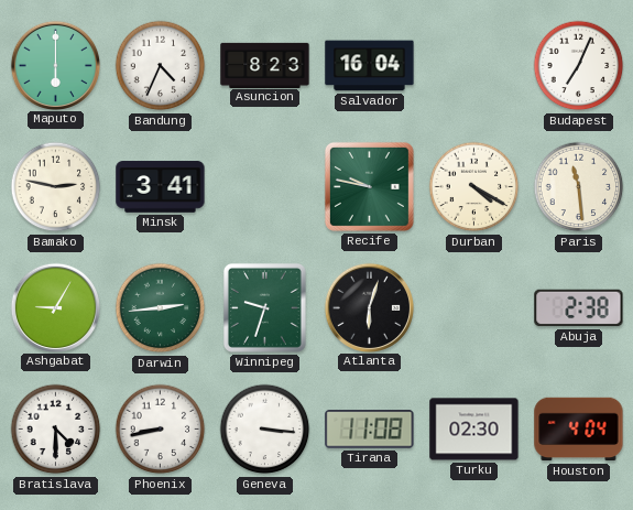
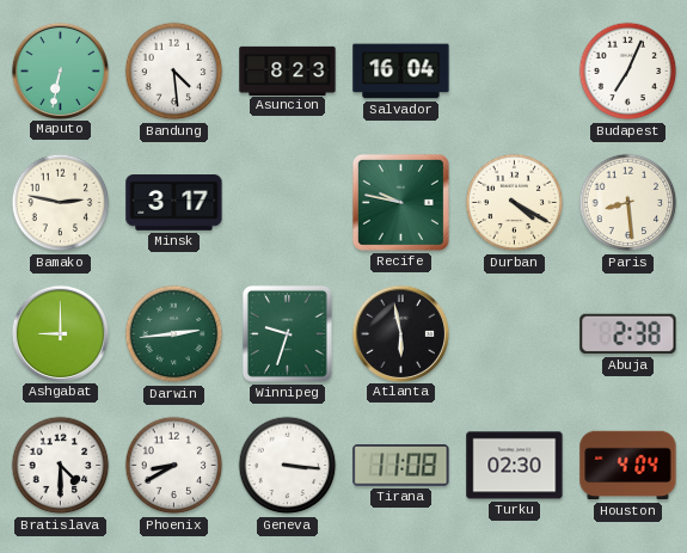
Maputo: 6:00 -> 6:32
Bandung: 4:34 -> 4:29
Minsk: 3:41 -> 3:17
Paris: 11:29 -> 8:29
Ashgabat: 9:05 -> 9:00
Atlanta: 6:03 -> 5:58
Phoenix: 8:43 -> 8:40
